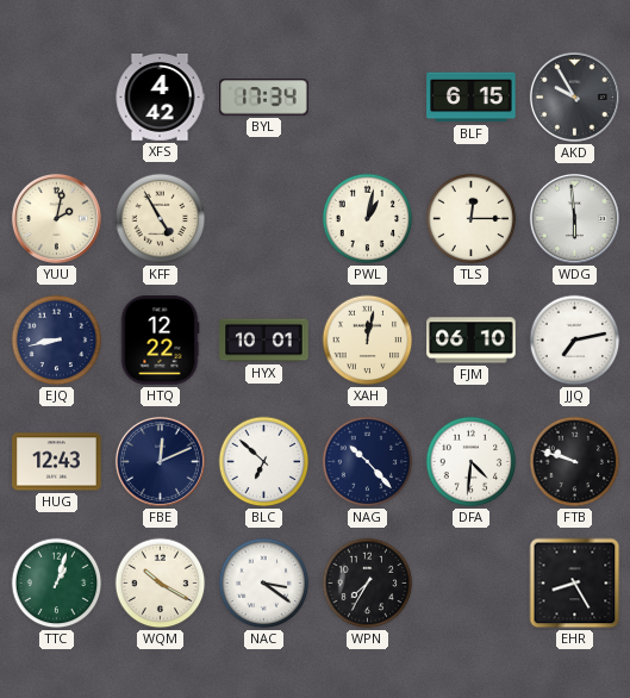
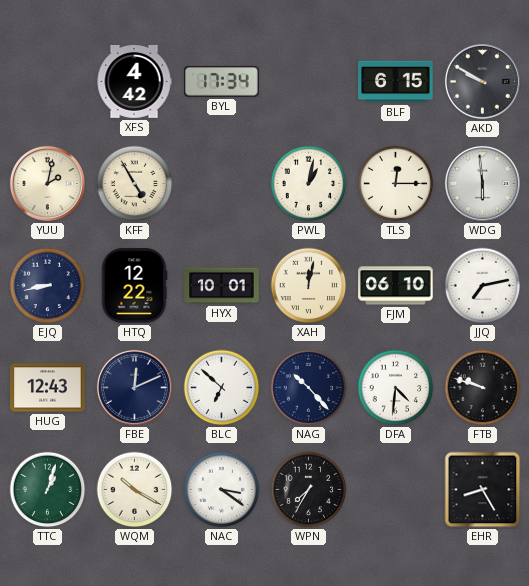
AKD: 9:55 -> 9:50
